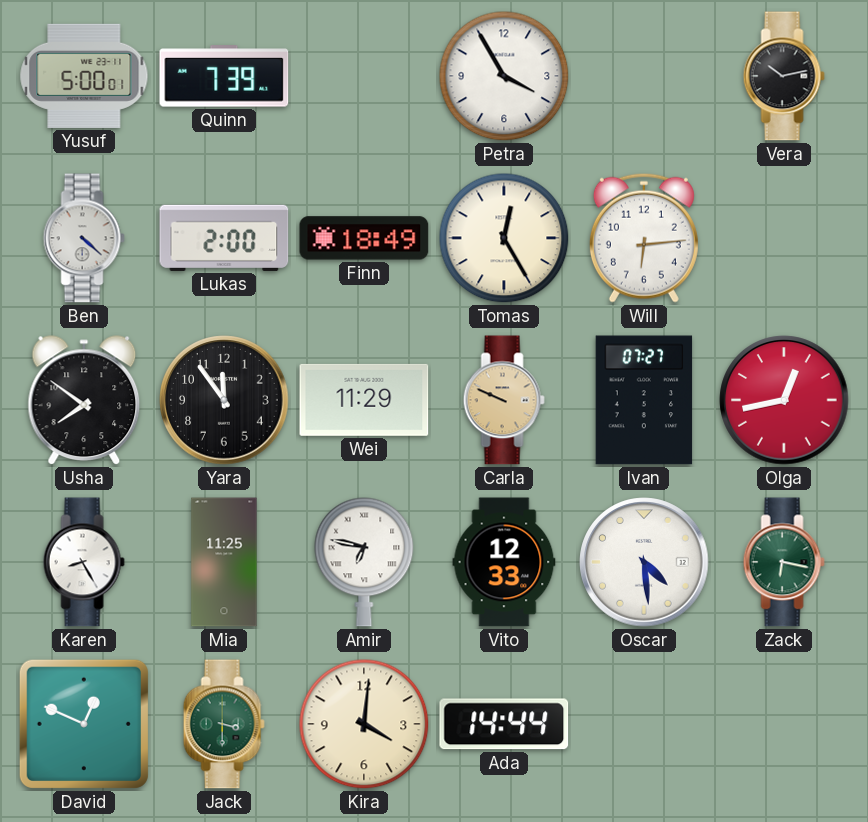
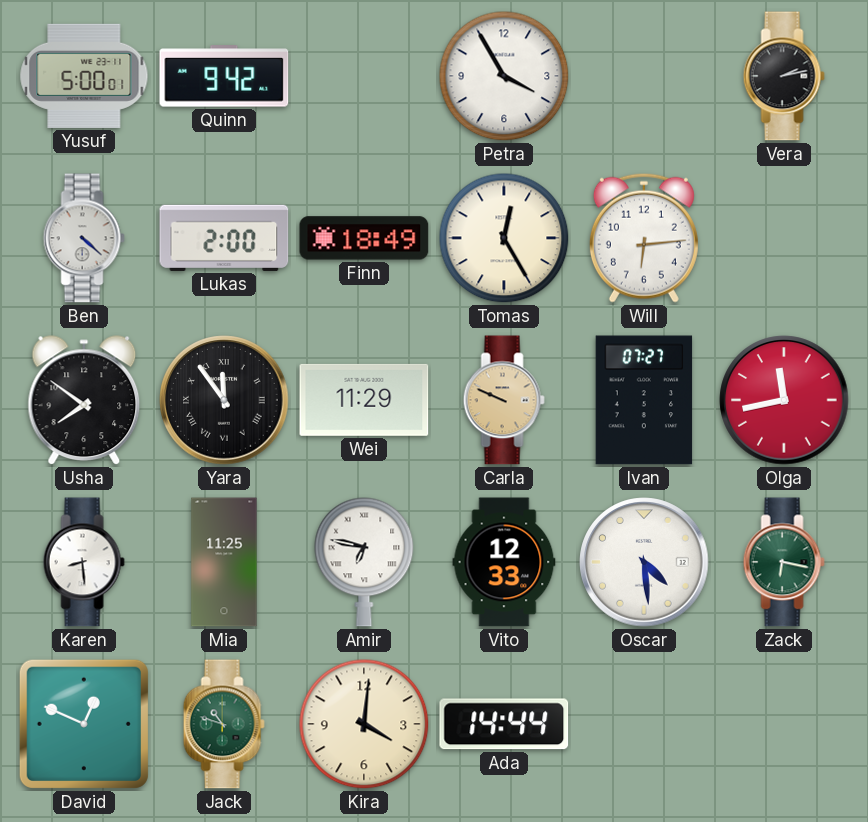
Quinn: 7:39 -> 9:42
Vera: 10:13 -> 2:13
Yara numerals: Arabic -> Roman
Olga: 12:43 -> 11:43
Karen: 8:25 -> 8:29
Jack: 3:30 -> 10:48
